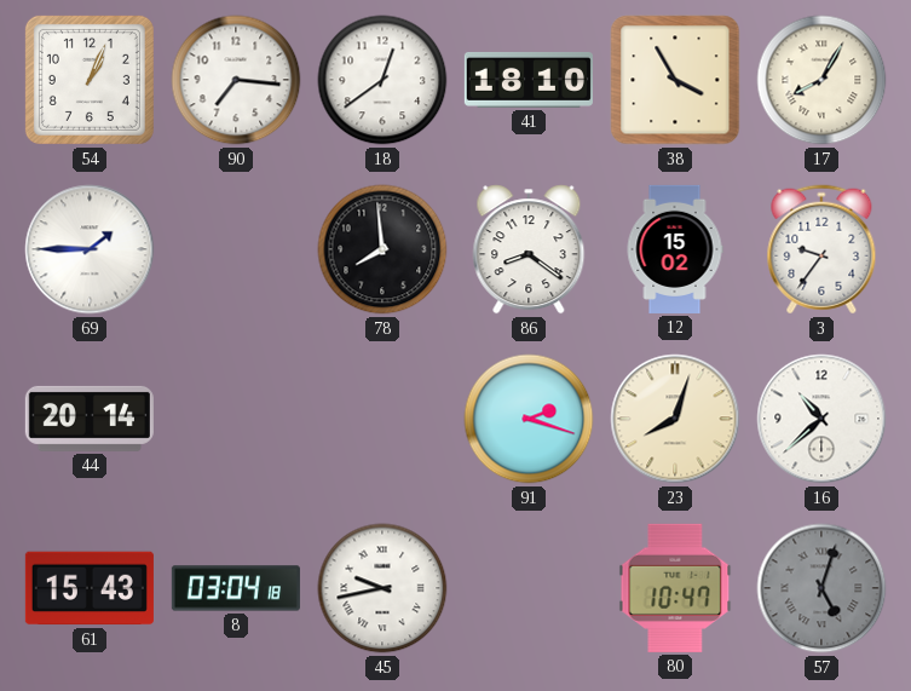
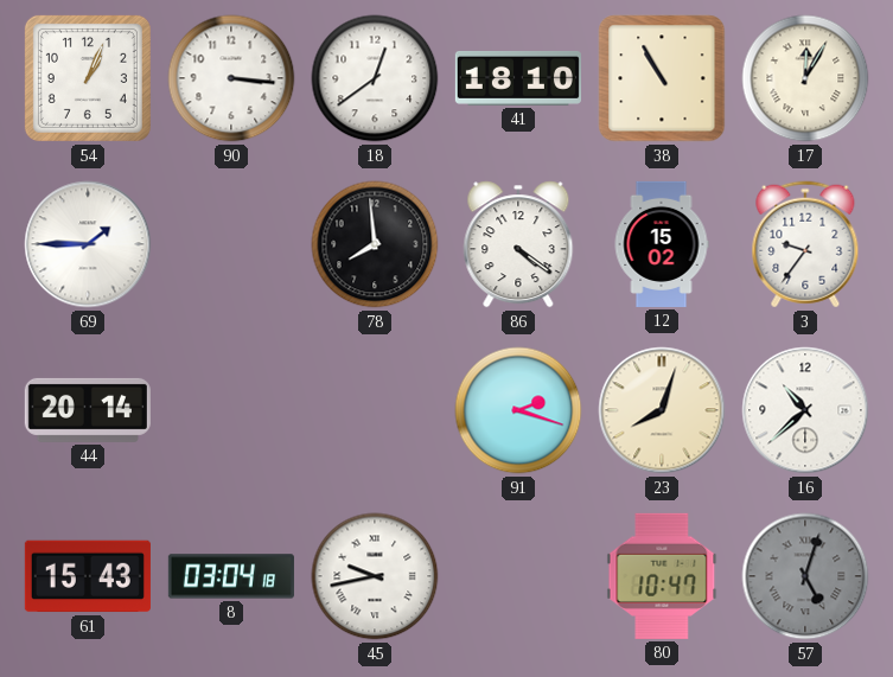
90: 7:16 -> 3:16
38: 3:55 -> 10:55
17: 8:05 -> 12:05
86: 8:21 -> 4:21
